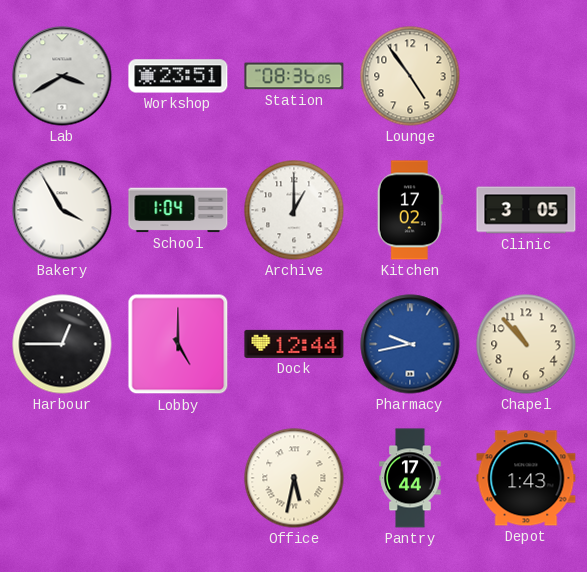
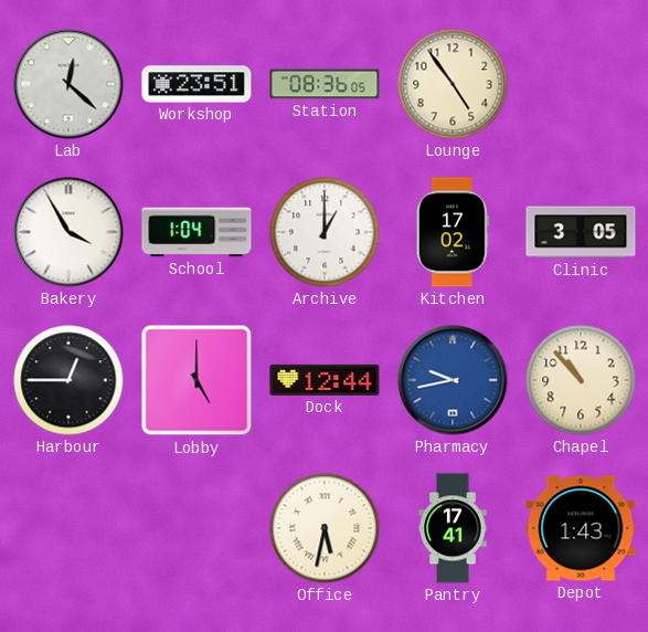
Lab: 3:40 -> 12:22
Pantry: 17:44 -> 17:41
